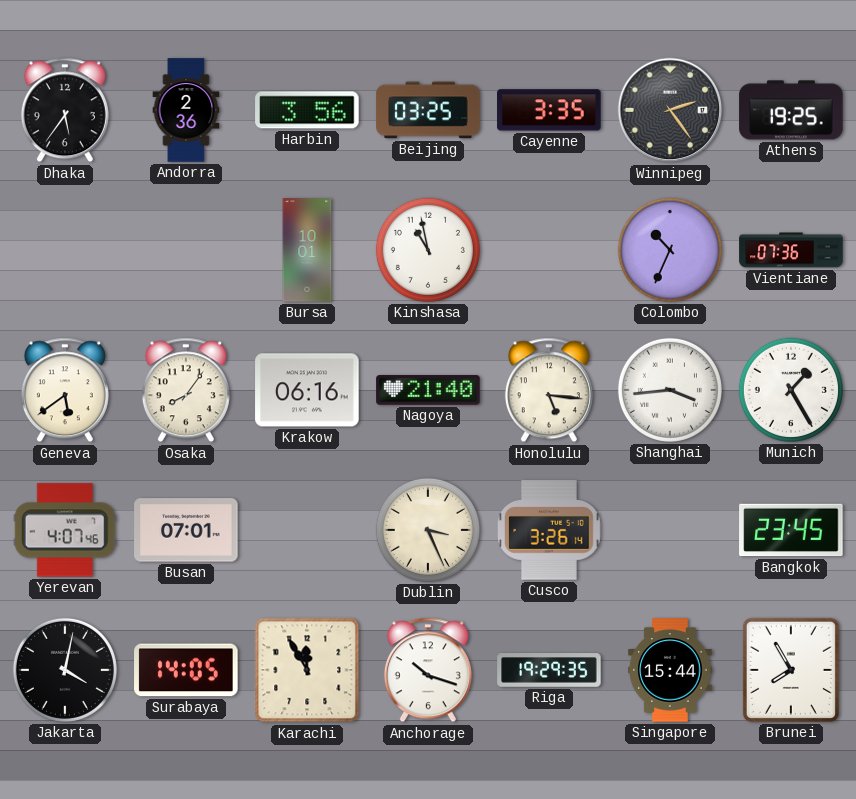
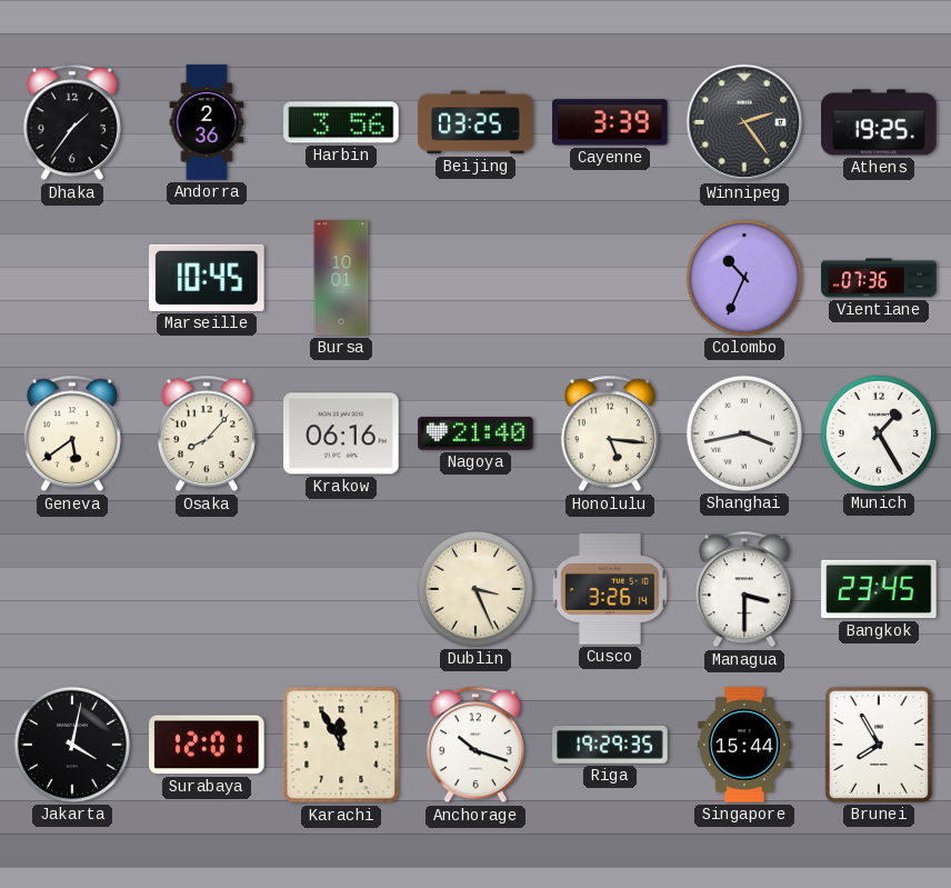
Dhaka: 5:36 -> 1:36
Cayenne: 3:35 -> 3:39
Marseille: none -> 10:45
Kinshasa: 10:58 -> none
Osaka: 8:06 -> 8:07
Shanghai: 3:44 -> 3:43
Yerevan: 4:07 -> none
Busan: 07:01 -> none
Managua: none -> 3:30
Surabaya: 14:05 -> 12:01
